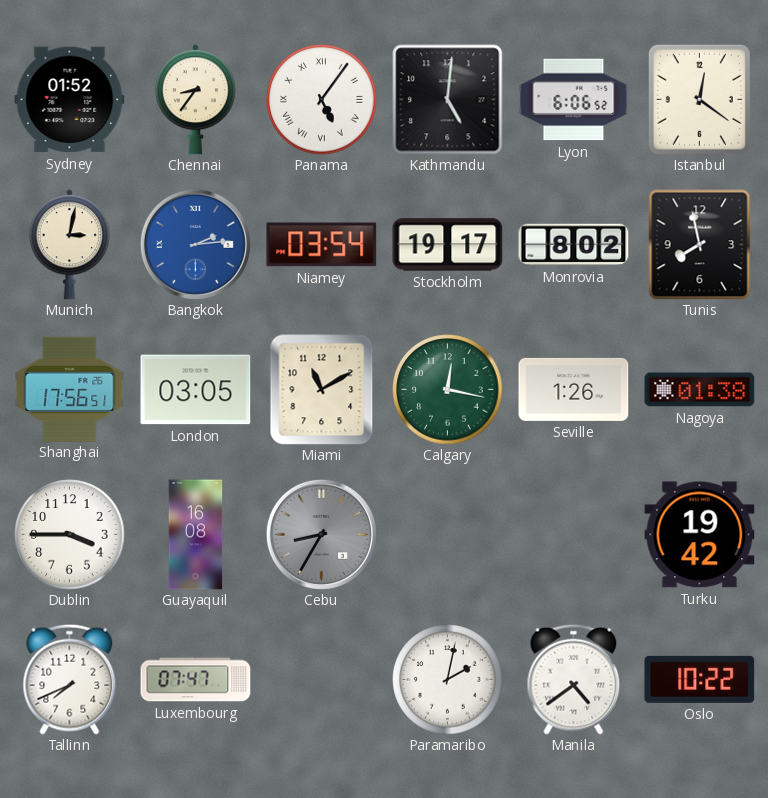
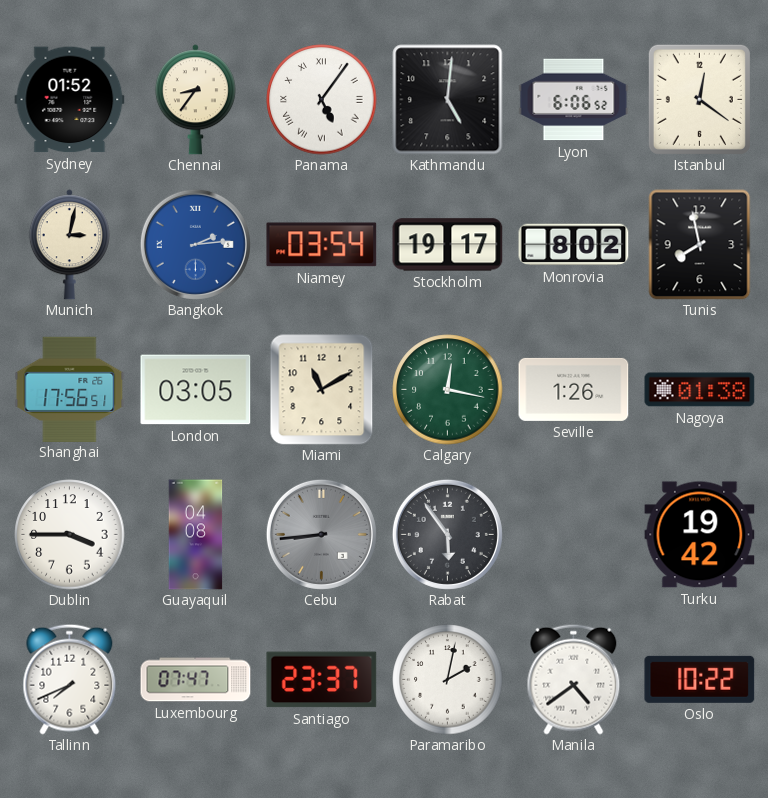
Guayaquil: 16:08 -> 04:08
Cebu: 8:35 -> 8:44
Rabat: none -> 5:54
Santiago: none -> 23:37
